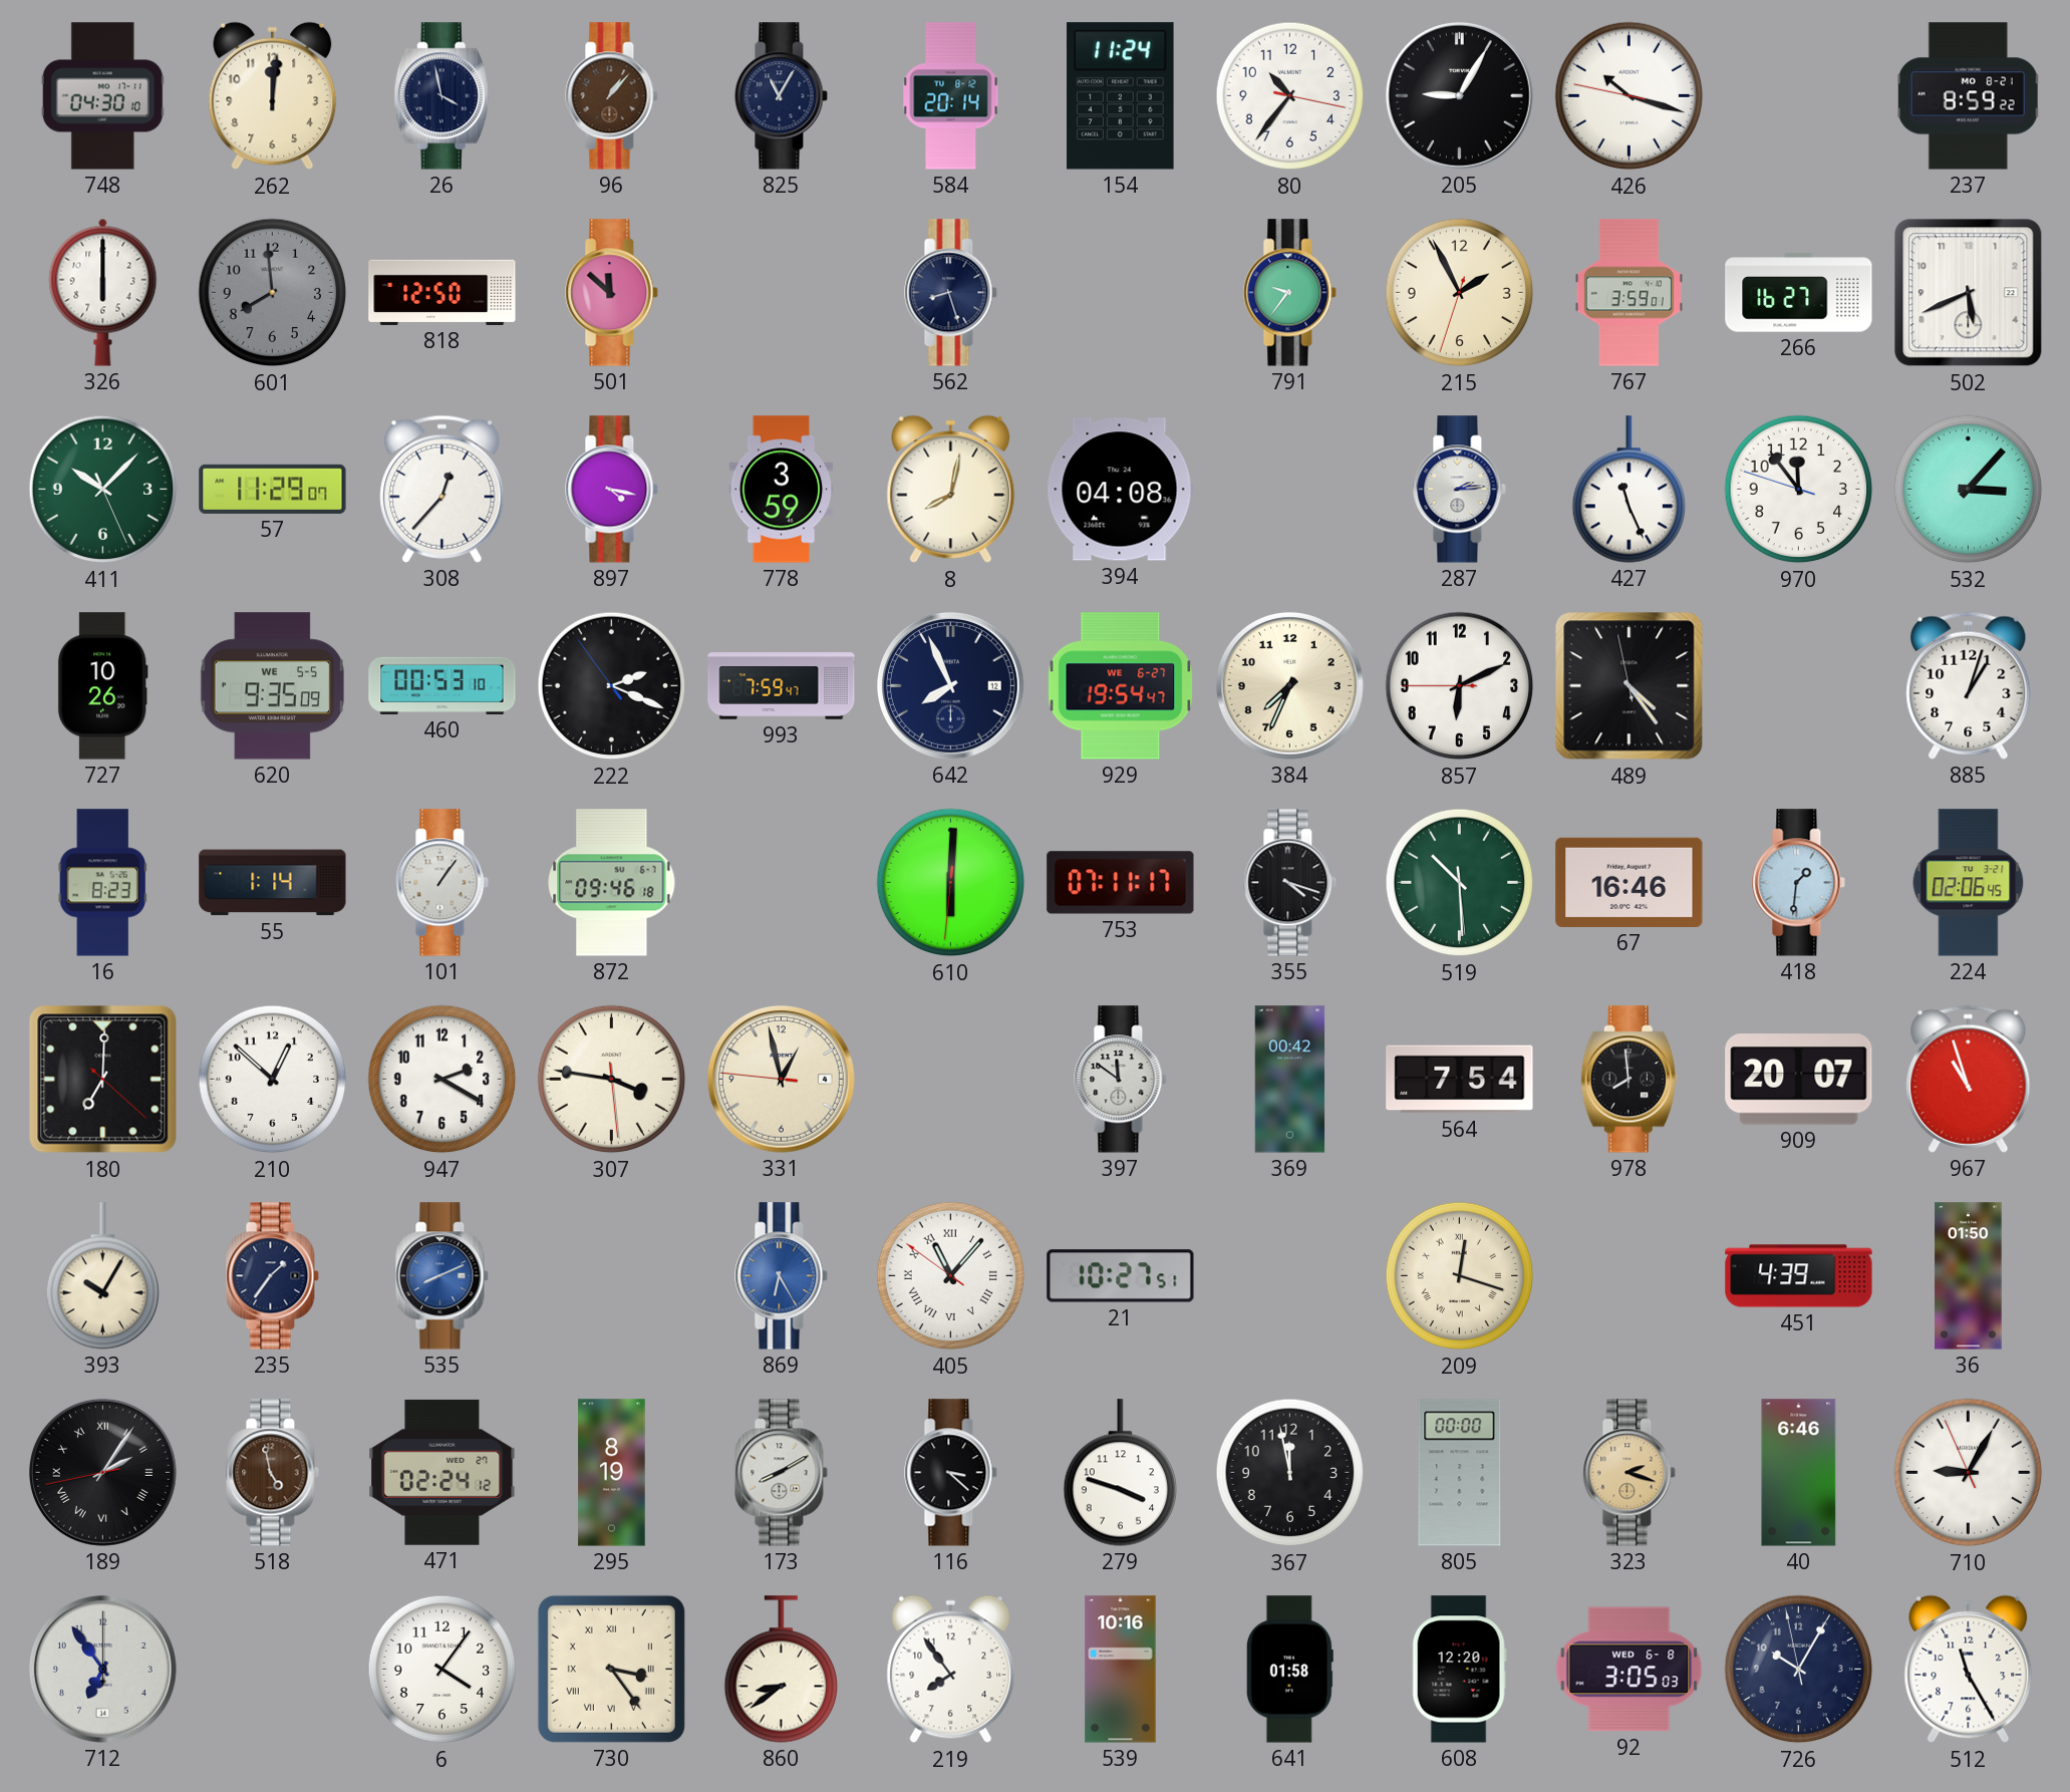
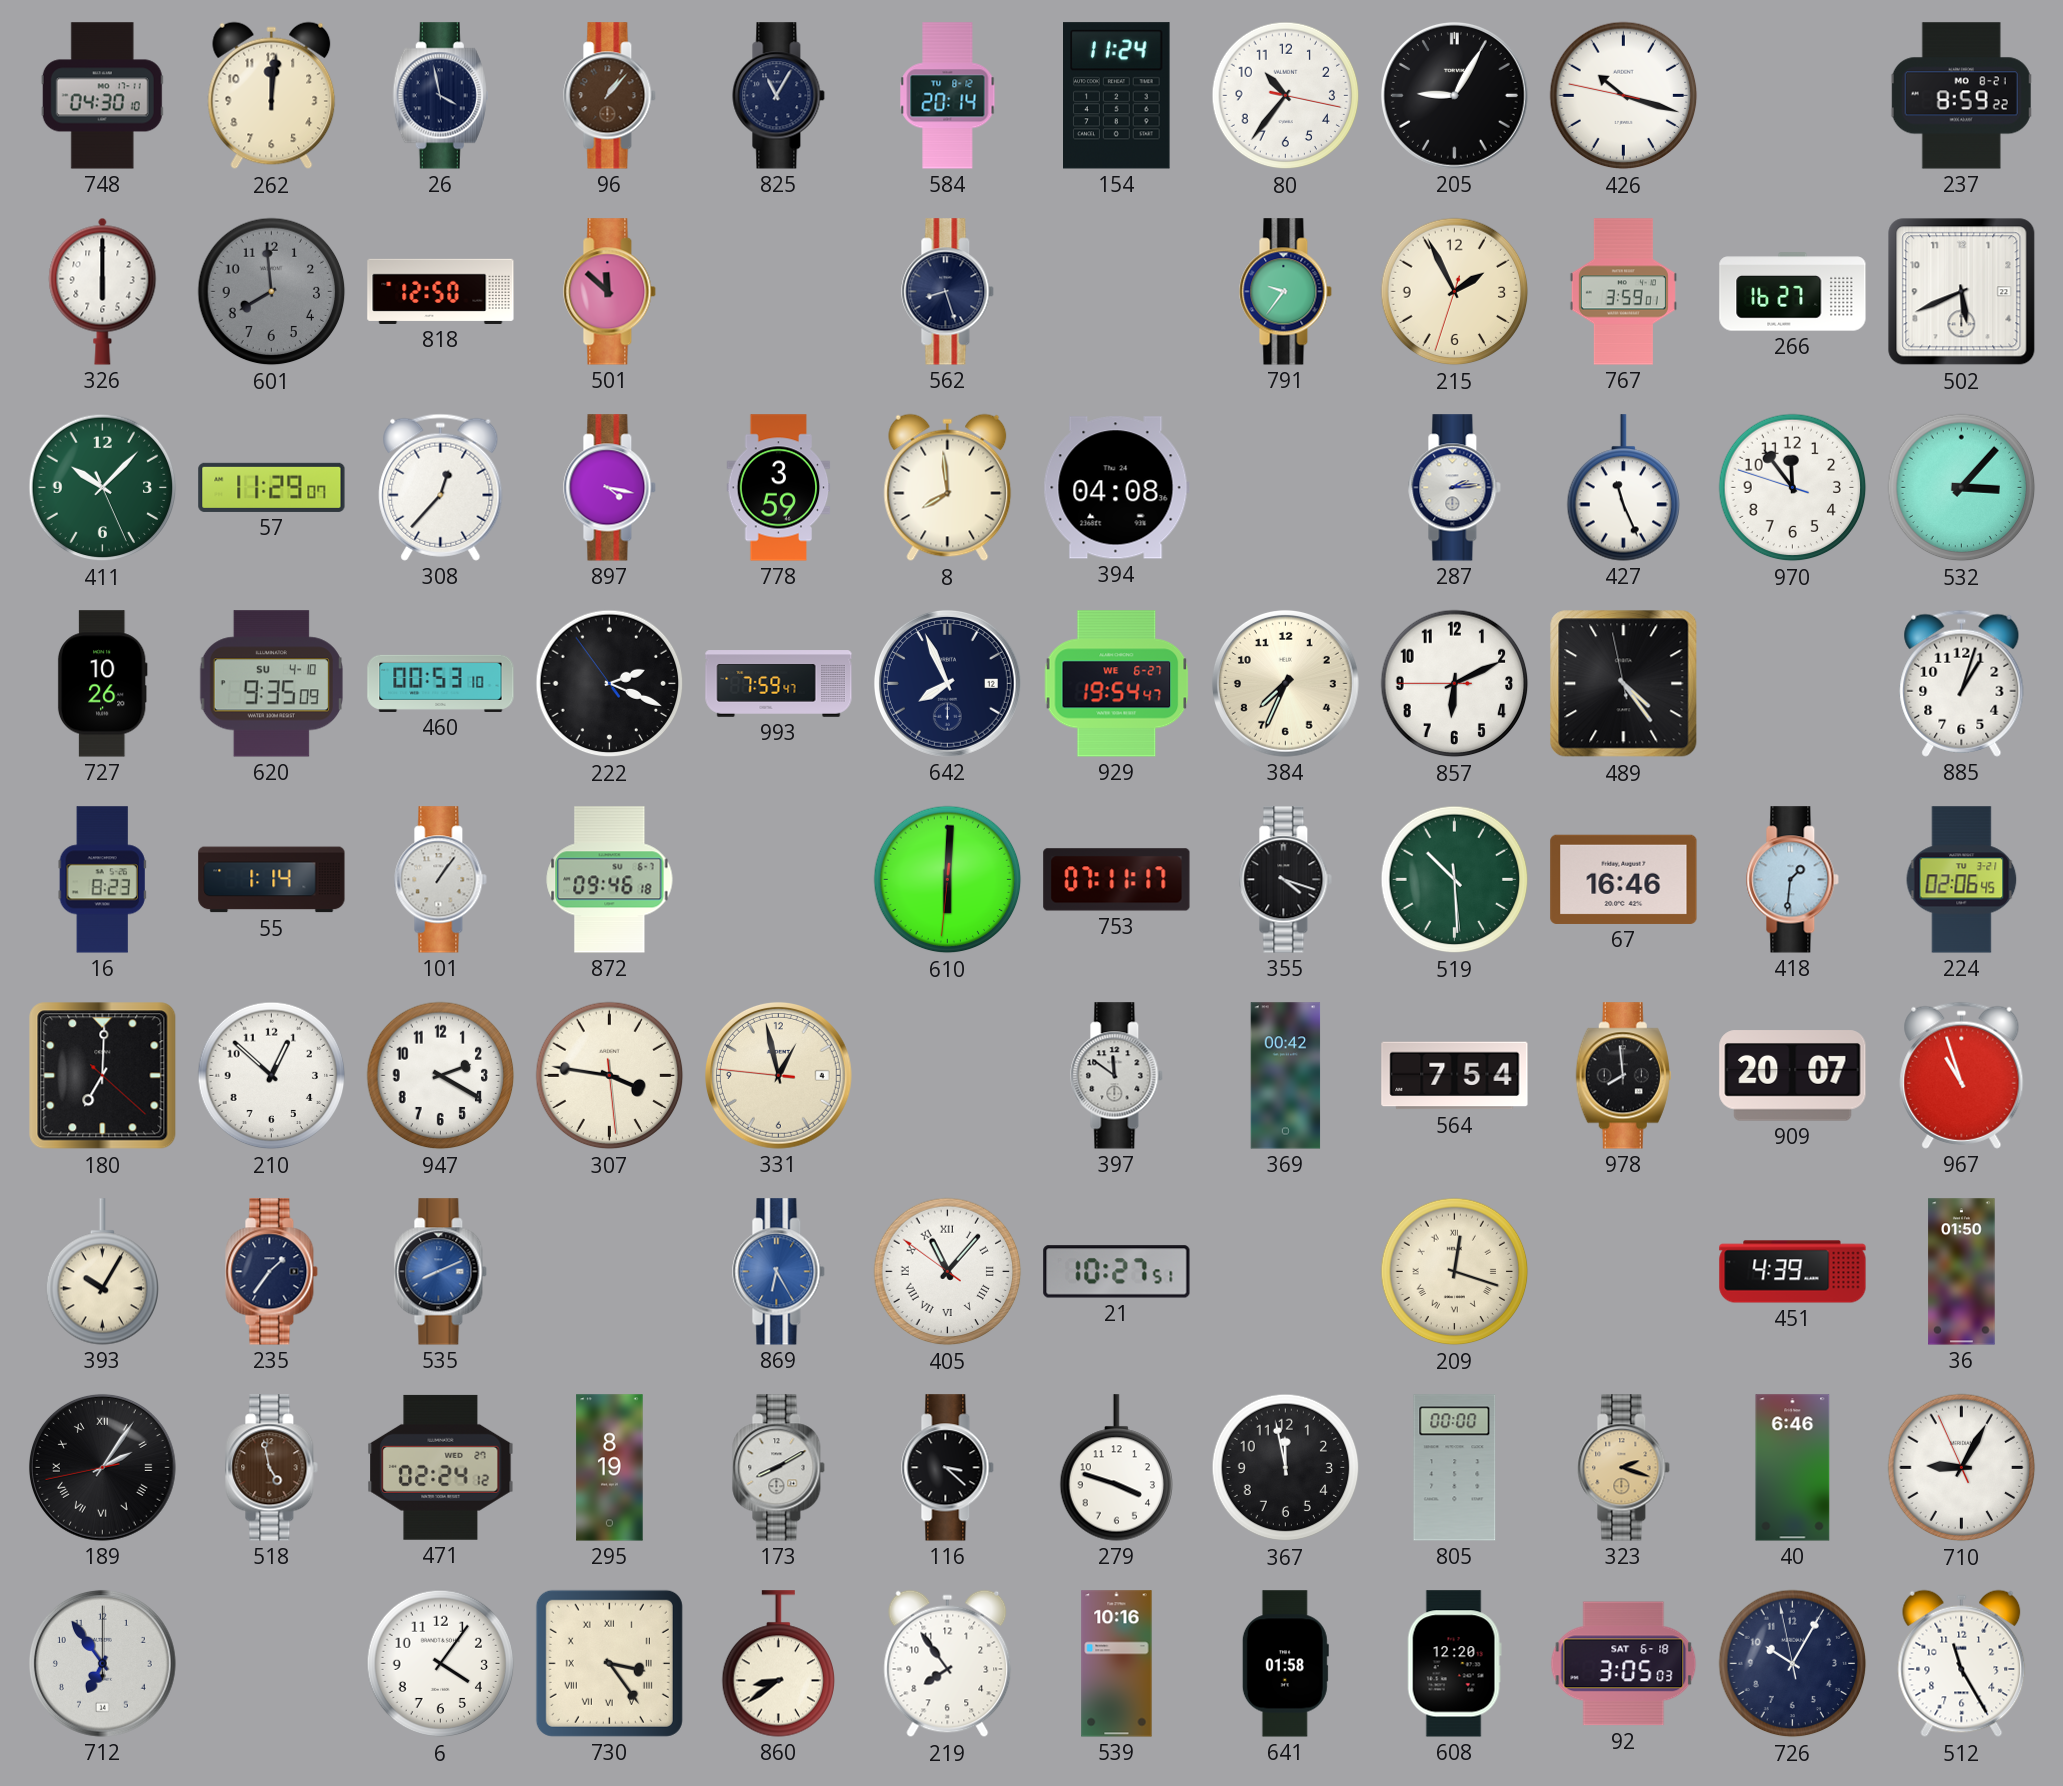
8: 8:02 -> 7:59
620 date: WE 5-5 -> SU 4-10
92 date: WED 6-8 -> SAT 6-18
